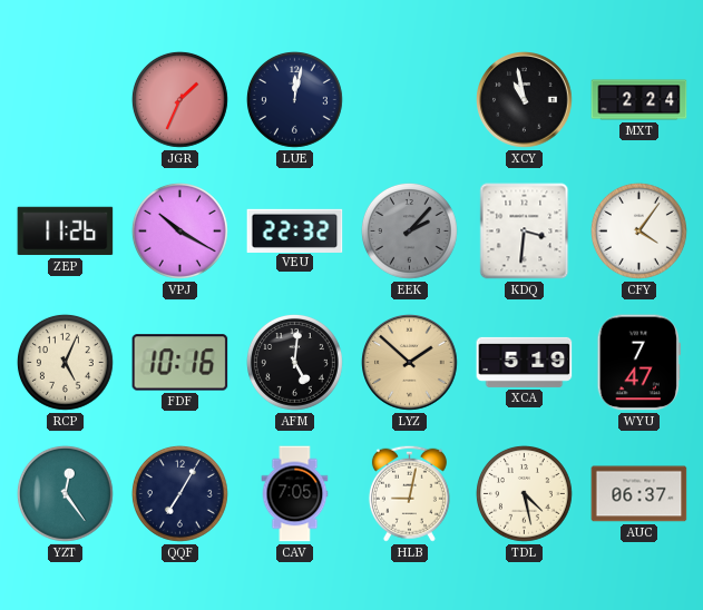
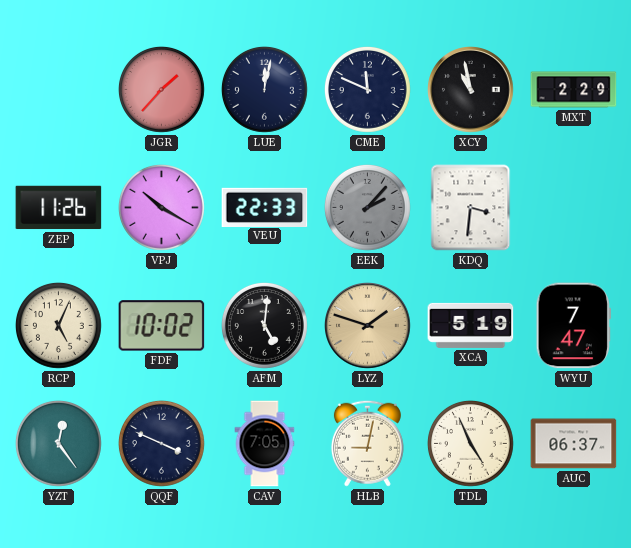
JGR: 1:34 -> 1:37
CME: none -> 11:49
MXT: 2:24 -> 2:29
VEU: 22:32 -> 22:33
CFY: 4:06 -> none
FDF: 10:16 -> 10:02
LYZ: 1:52 -> 1:48
QQF: 7:05 -> 3:49
TDL: 4:28 -> 4:56
